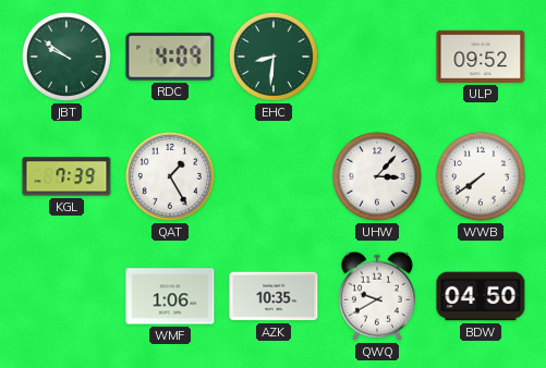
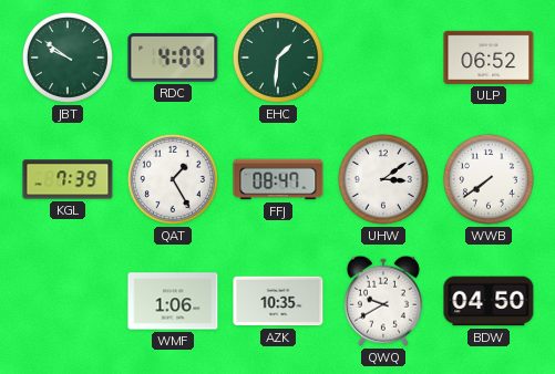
EHC: 8:31 -> 1:31
ULP: 09:52 -> 06:52
FFJ: none -> 08:47
UHW: 3:07 -> 3:09
